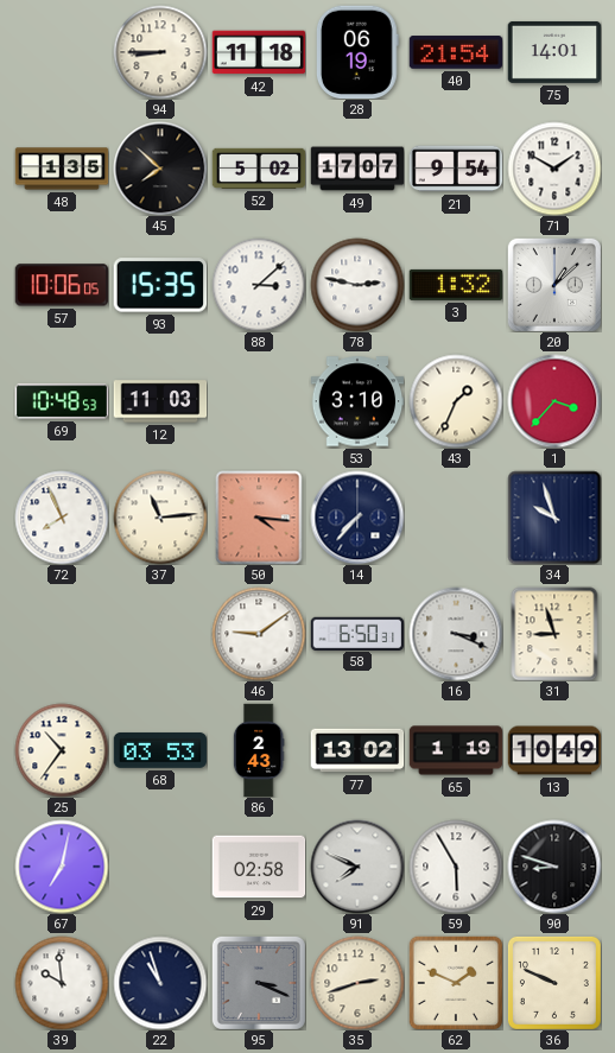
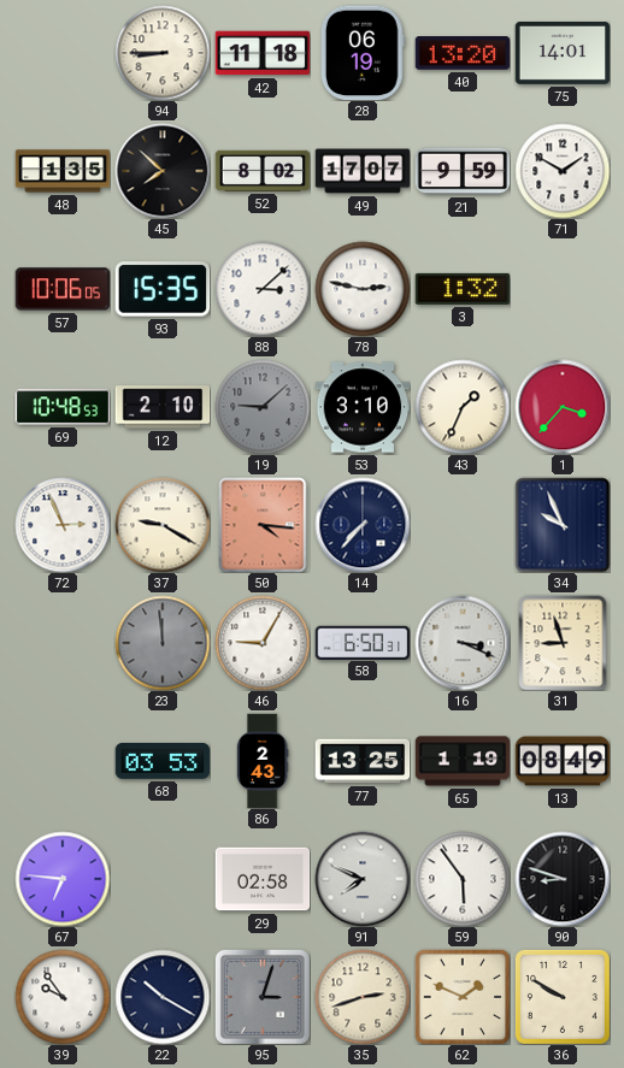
40: 21:54 -> 13:20
52: 5:02 -> 8:02
21: 9:54 -> 9:59
20: 1:08 -> none
12: 11:03 -> 2:10
19: none -> 9:08
72: 7:56 -> 2:56
37: 11:14 -> 9:20
34: 9:57 -> 9:56
23: none -> 11:59
46: 9:09 -> 9:05
25: 10:36 -> none
77: 13:02 -> 13:25
13: 10:49 -> 08:49
67: 7:02 -> 6:46
59: 5:55 -> 5:54
39: 9:59 -> 9:54
22: 10:57 -> 10:20
95: 3:19 -> 3:03
36: 9:49 -> 9:50
